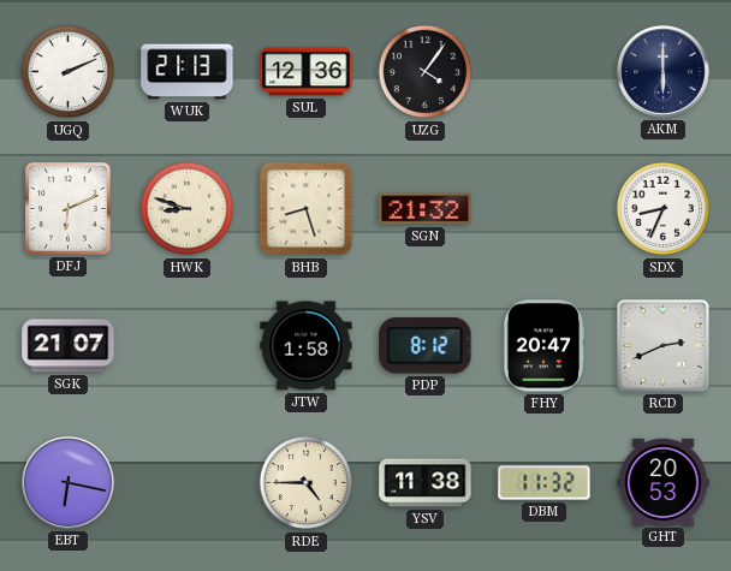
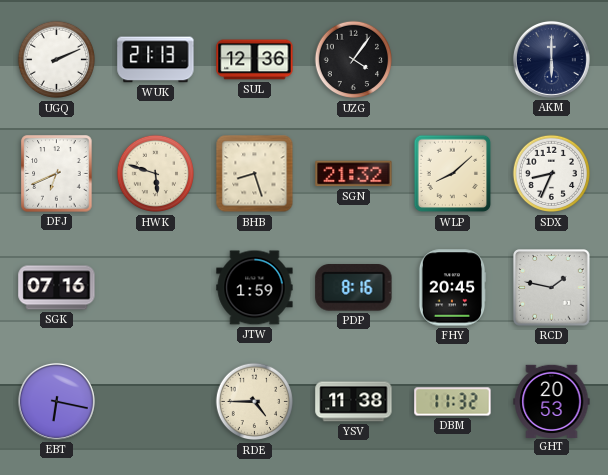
DFJ: 6:11 -> 6:41
HWK: 8:48 -> 5:48
WLP: none -> 8:08
SGK: 21:07 -> 07:16
JTW: 1:58 -> 1:59
PDP: 8:12 -> 8:16
FHY: 20:47 -> 20:45
RCD: 2:41 -> 1:47
